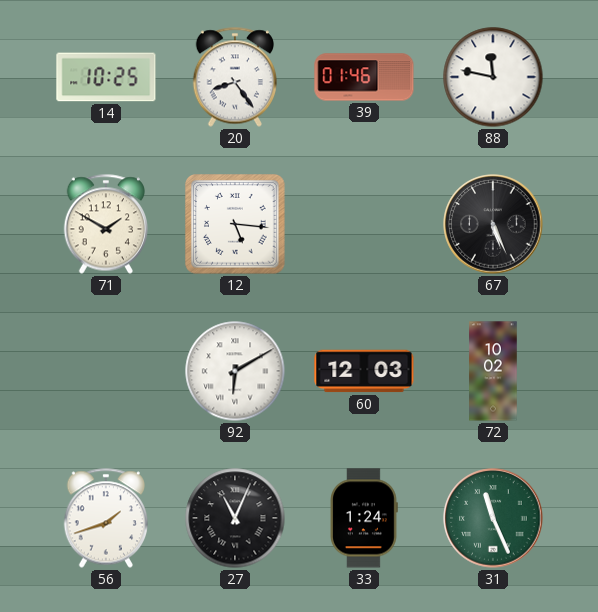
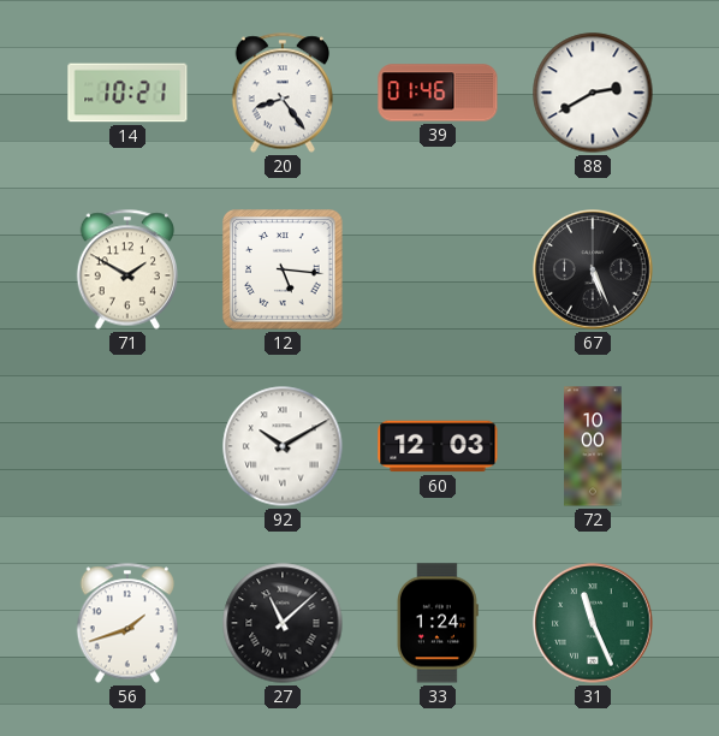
14: 10:25 -> 10:21
88: 11:47 -> 2:40
92: 6:10 -> 10:10
72: 10:02 -> 10:00
27: 11:04 -> 11:08
